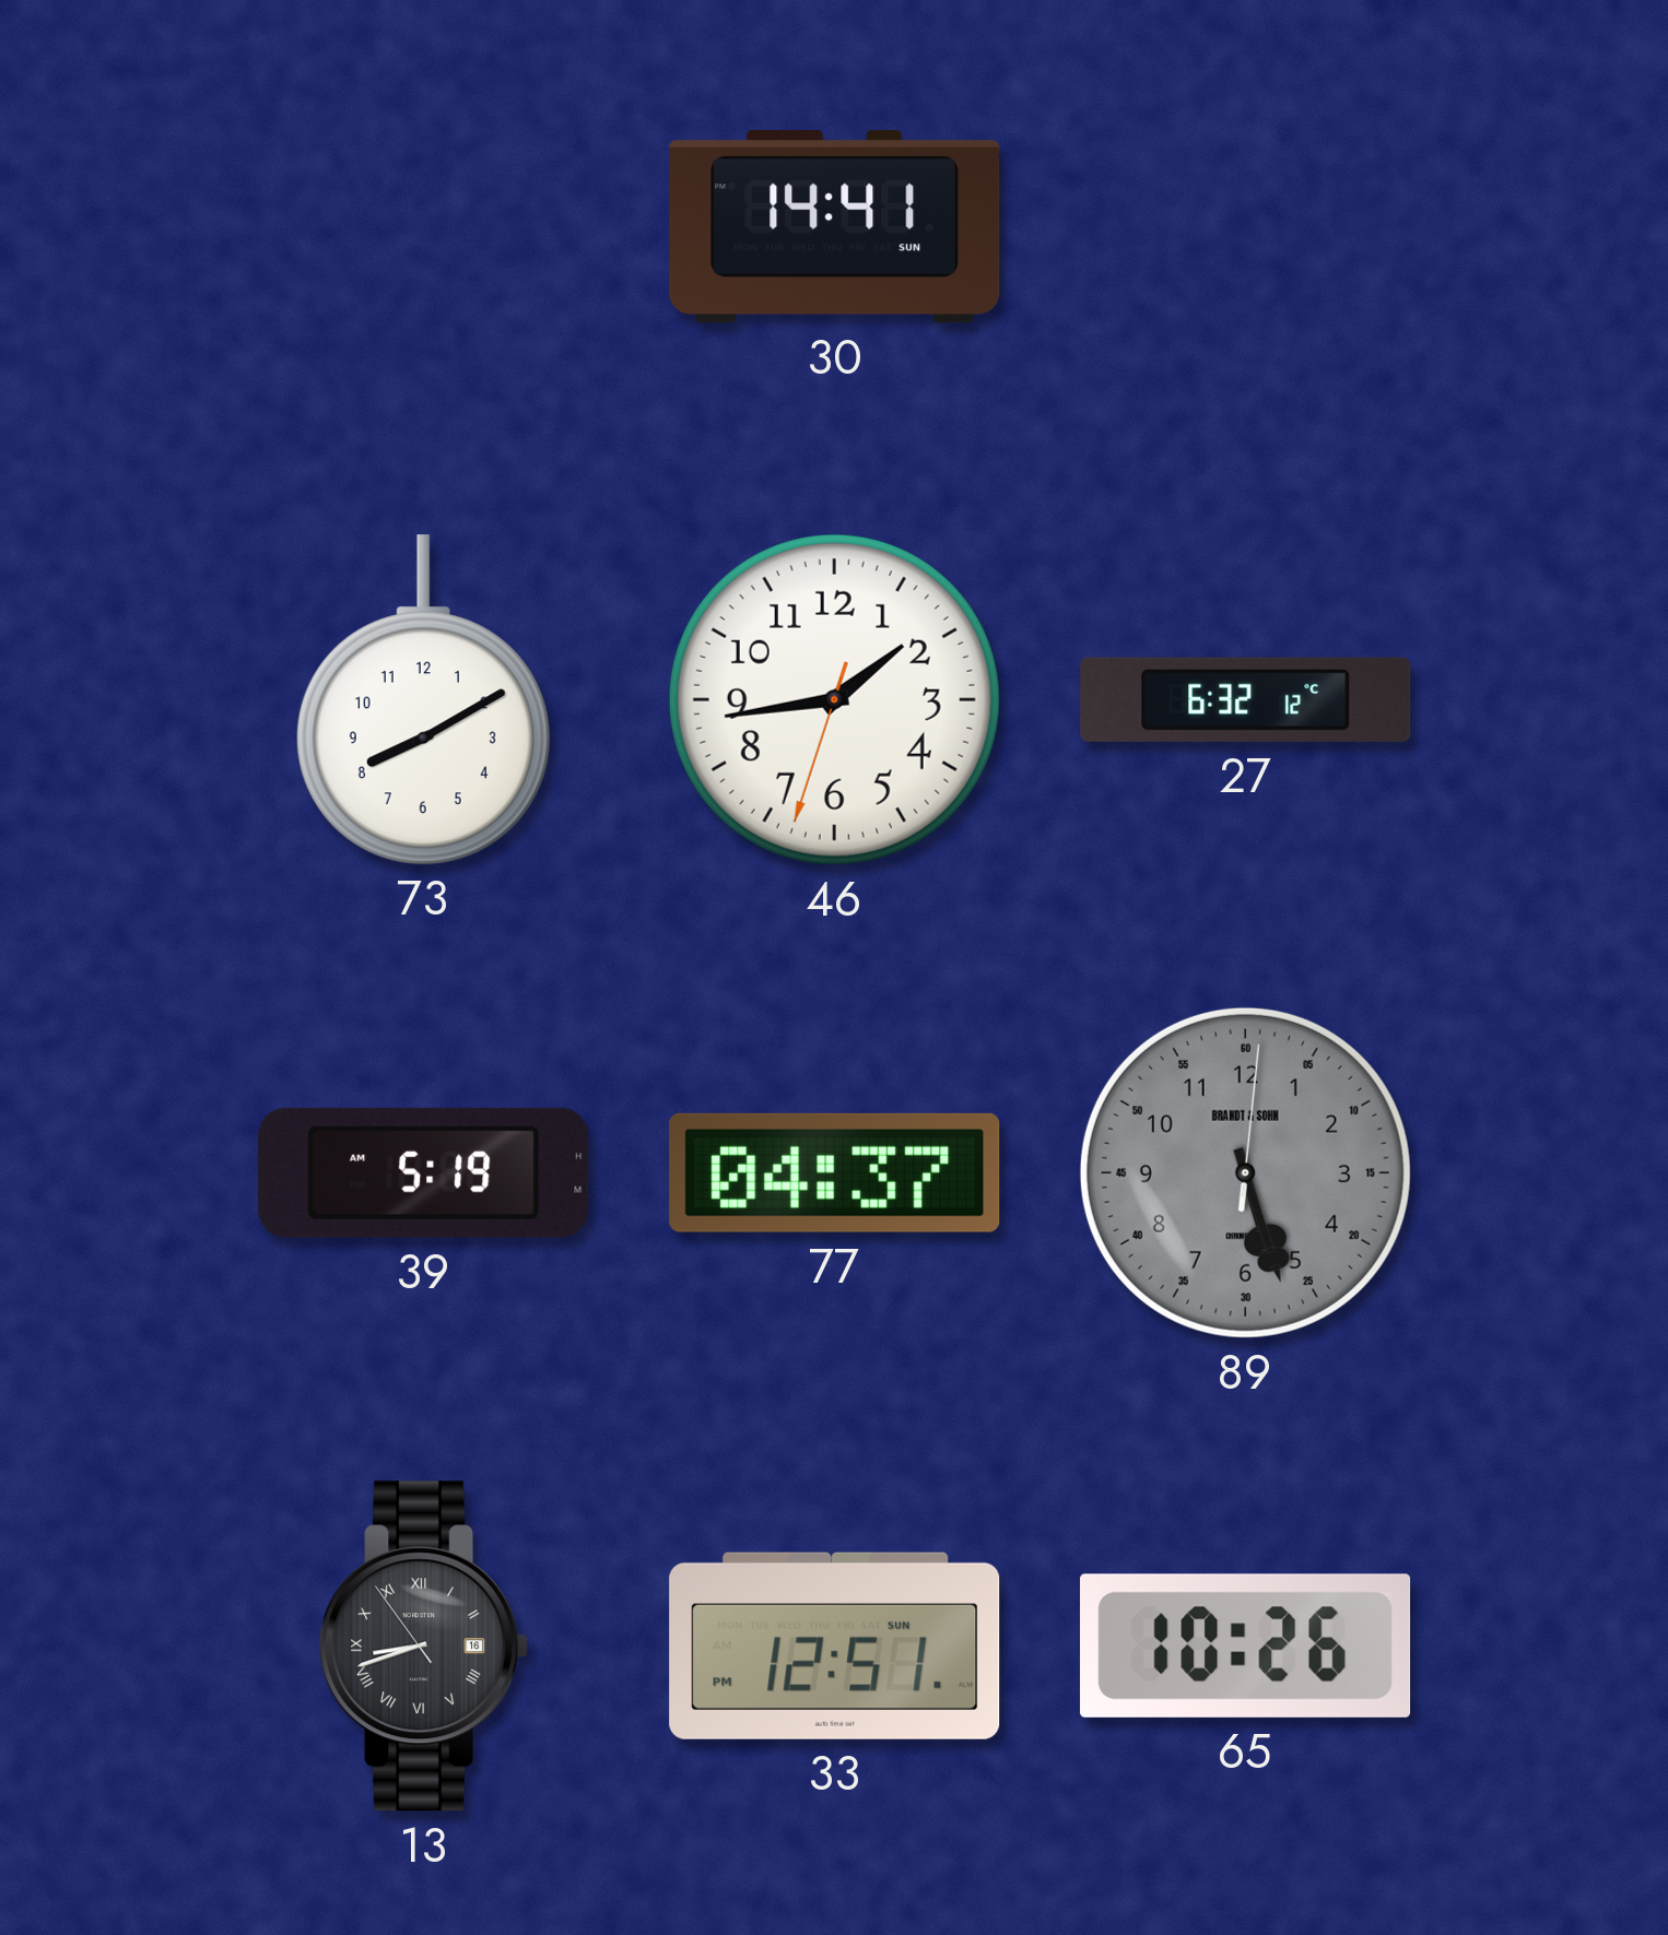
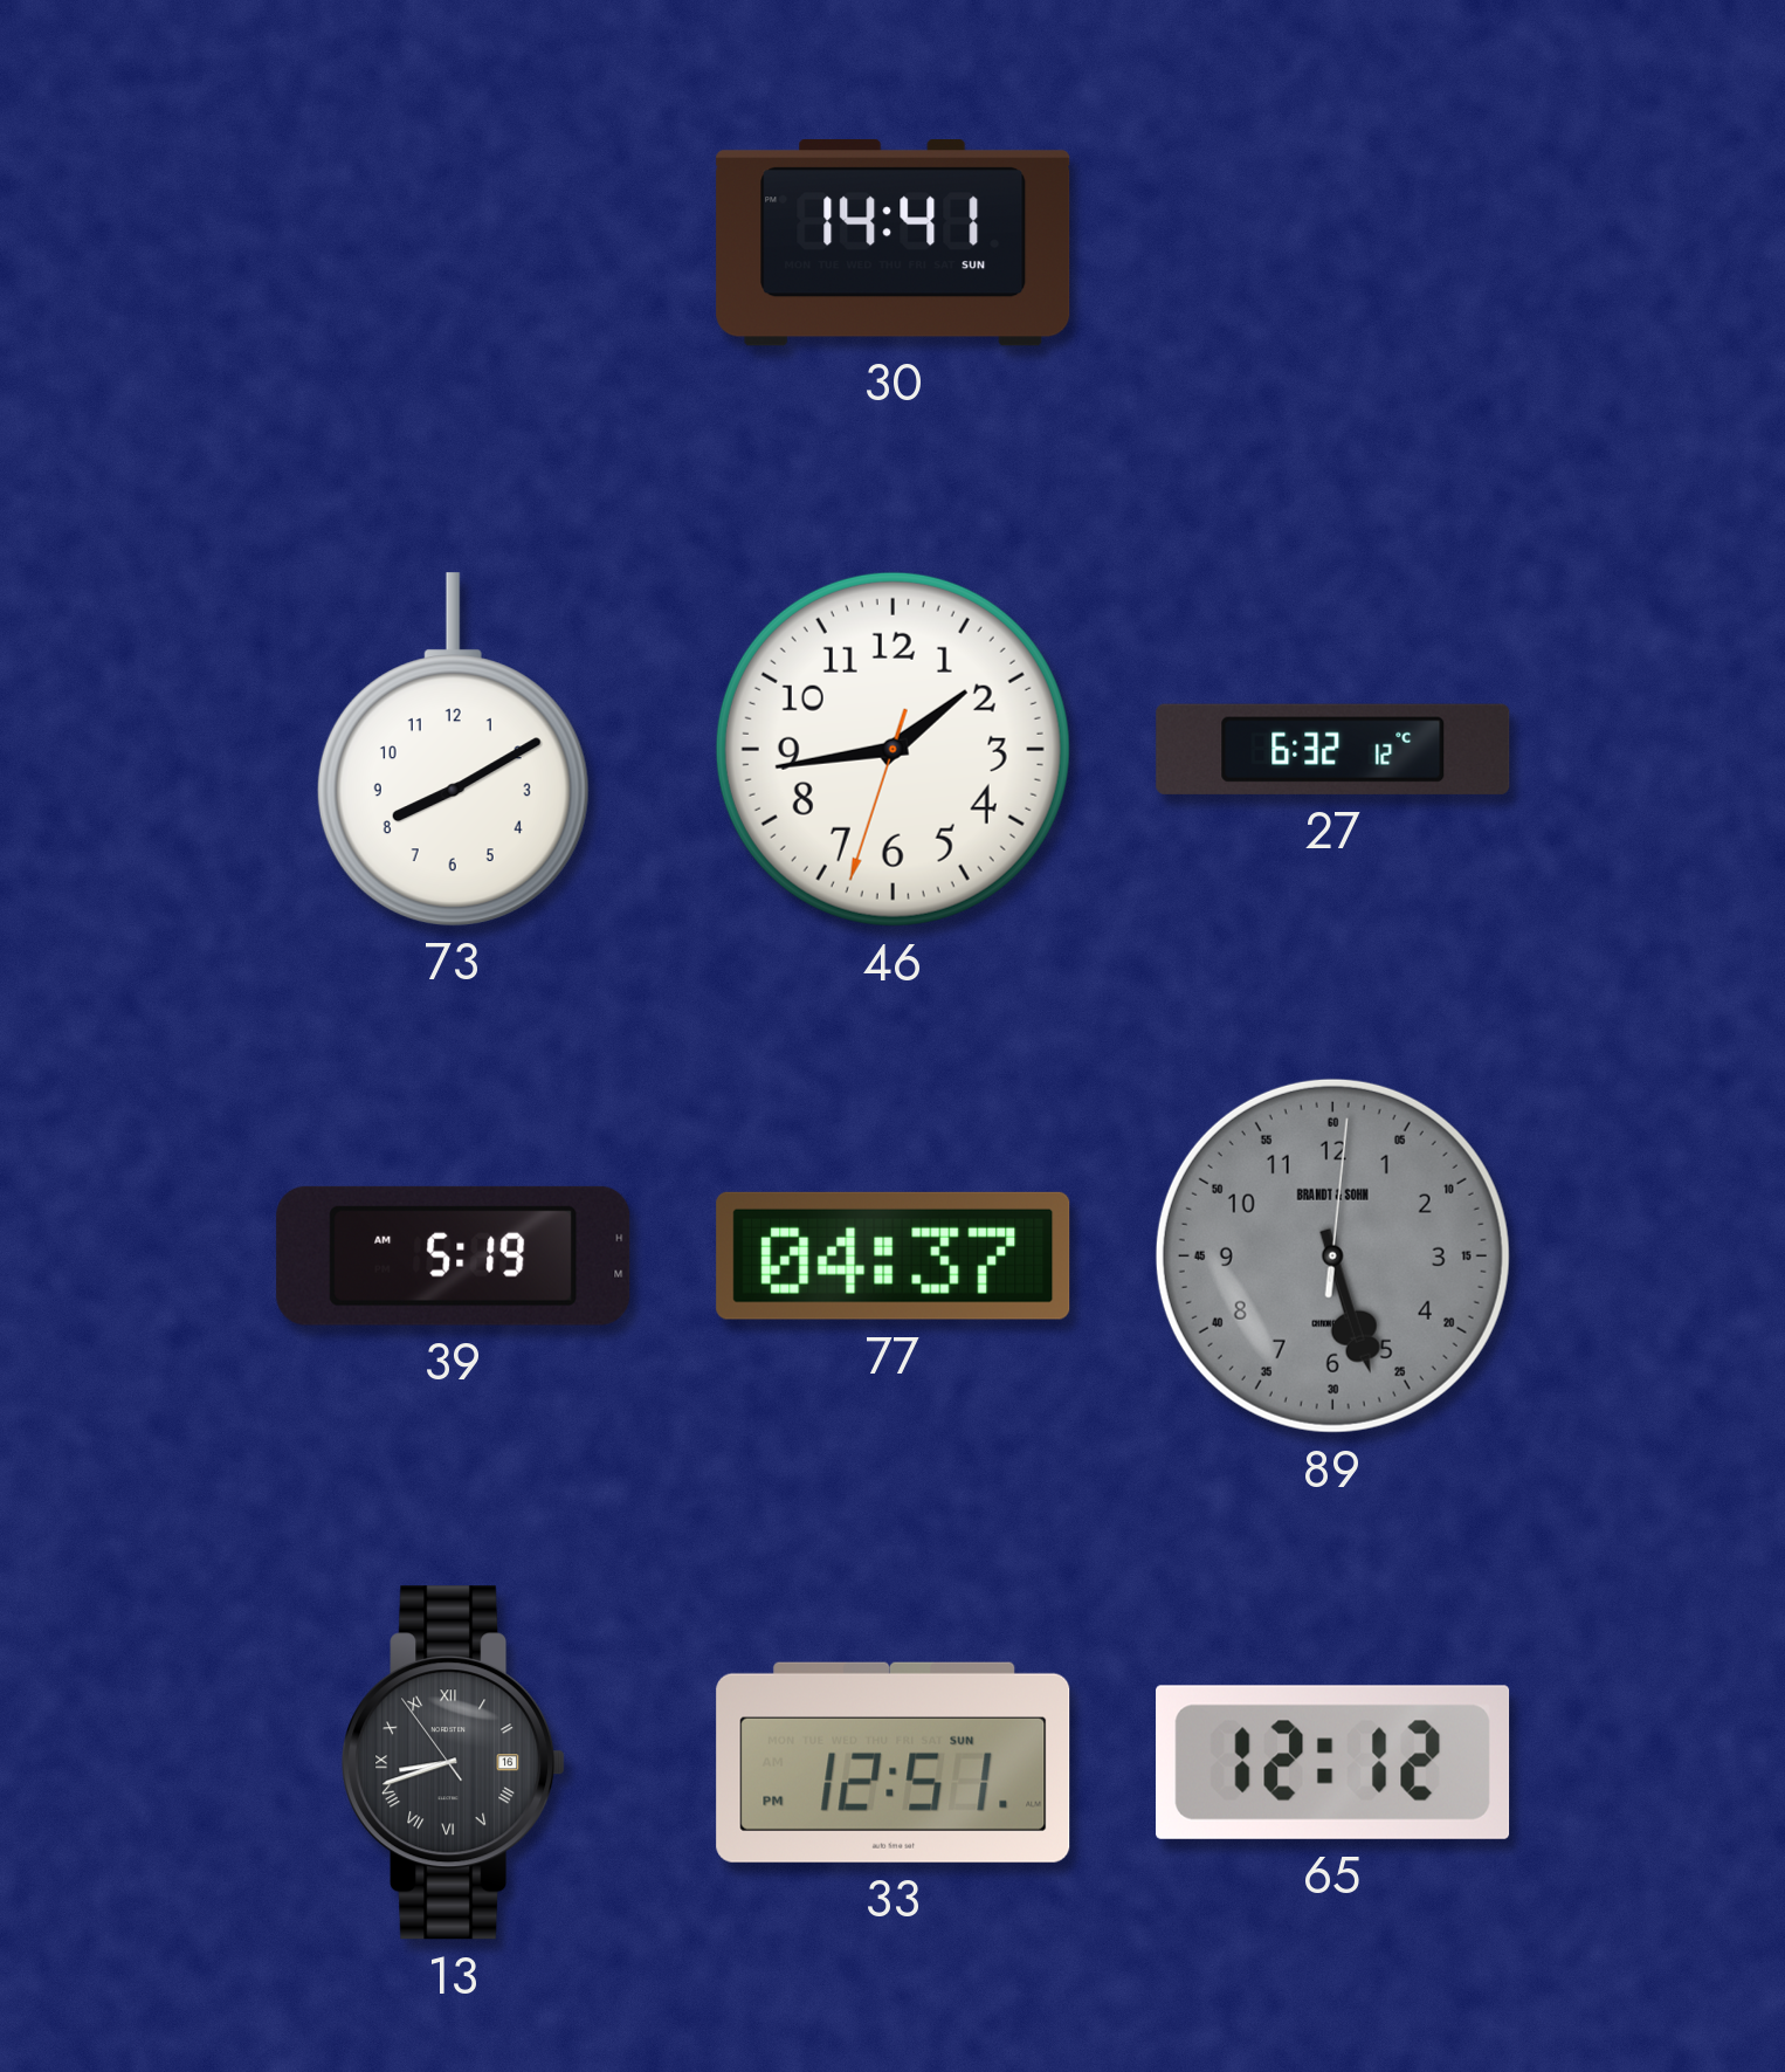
65: 10:26 -> 12:12
